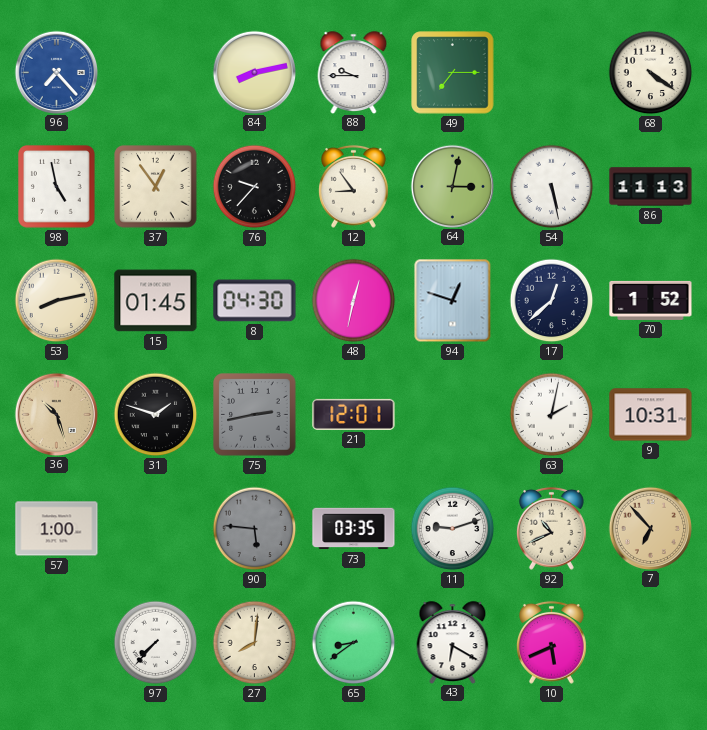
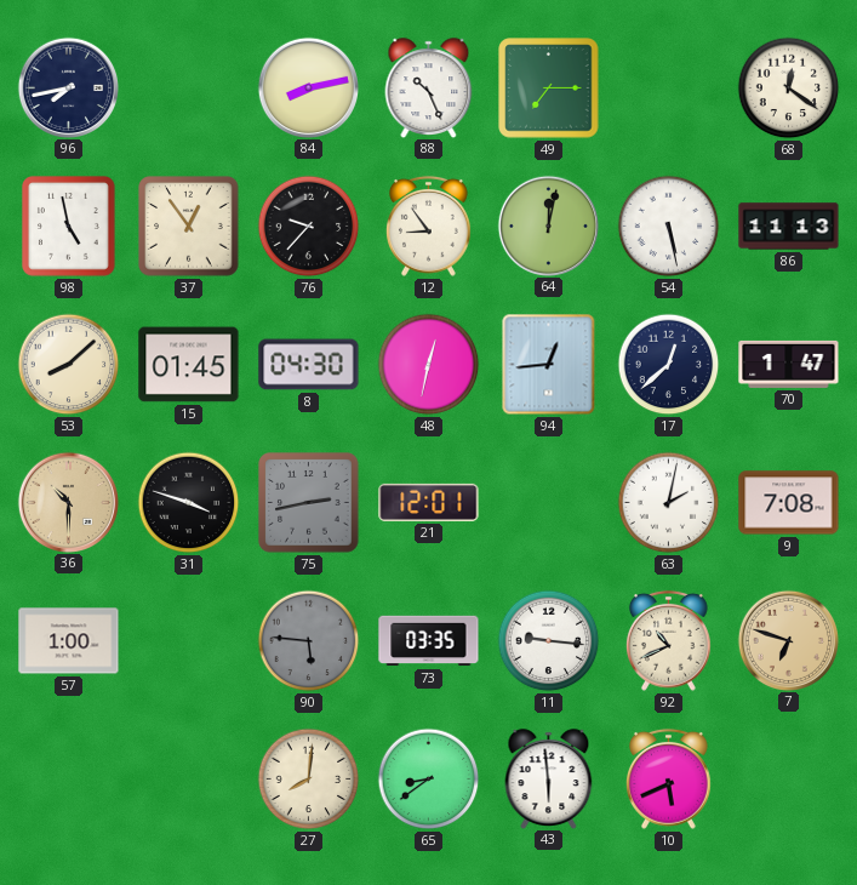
96: 7:23 -> 7:43
96 dial: blue -> navy
88: 9:45 -> 10:26
68: 4:21 -> 12:21
64: 3:02 -> 12:02
53: 8:13 -> 8:08
94: 12:48 -> 12:44
70: 1:52 -> 1:47
36: 10:27 -> 10:30
31: 1:48 -> 3:48
9: 10:31 -> 7:08
11: 9:12 -> 9:16
7: 6:53 -> 6:48
97: 7:37 -> none
43: 6:20 -> 5:59
